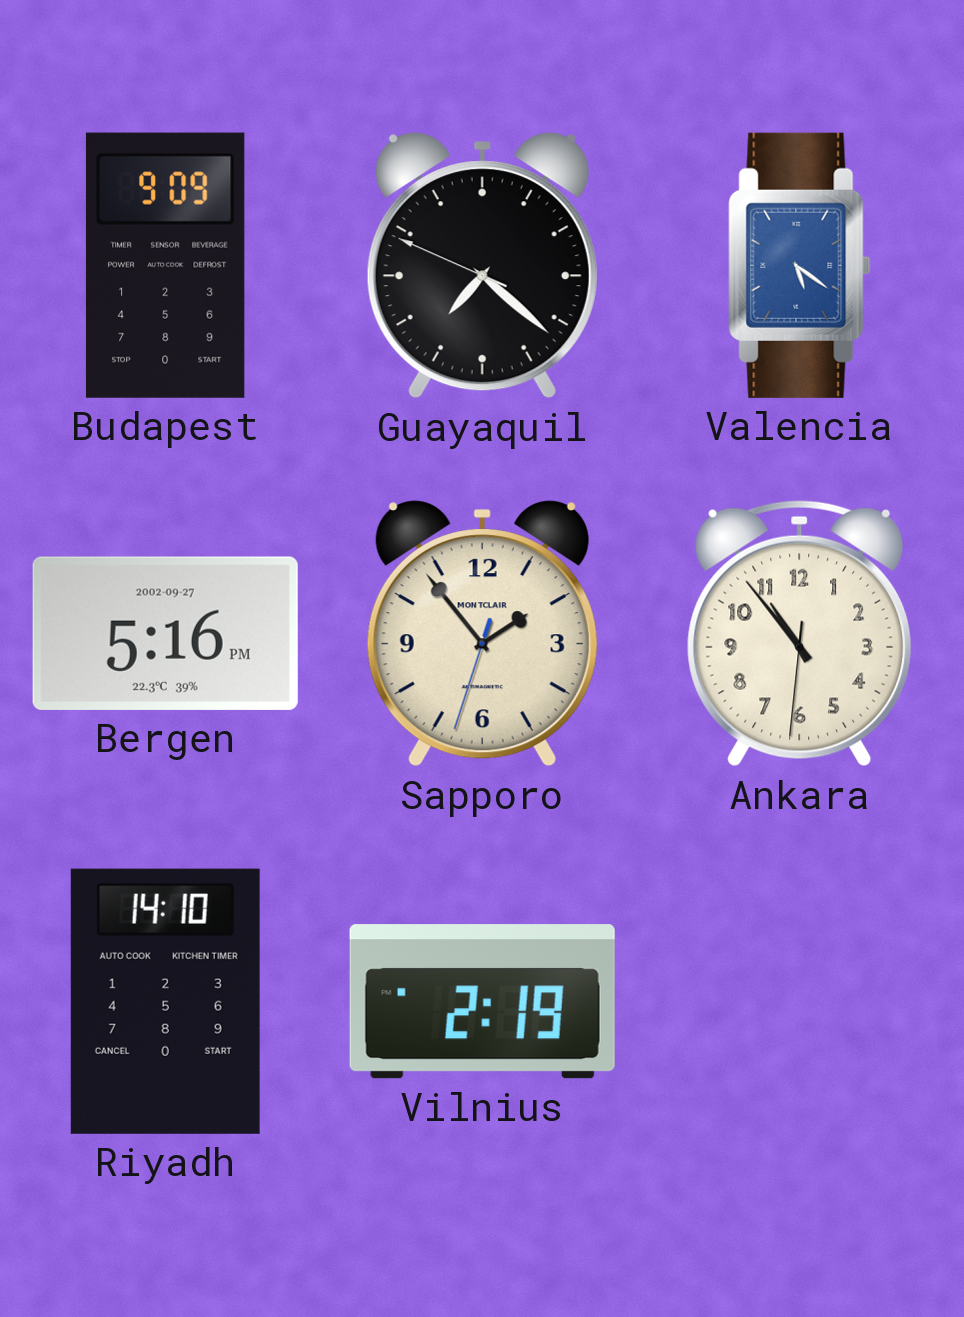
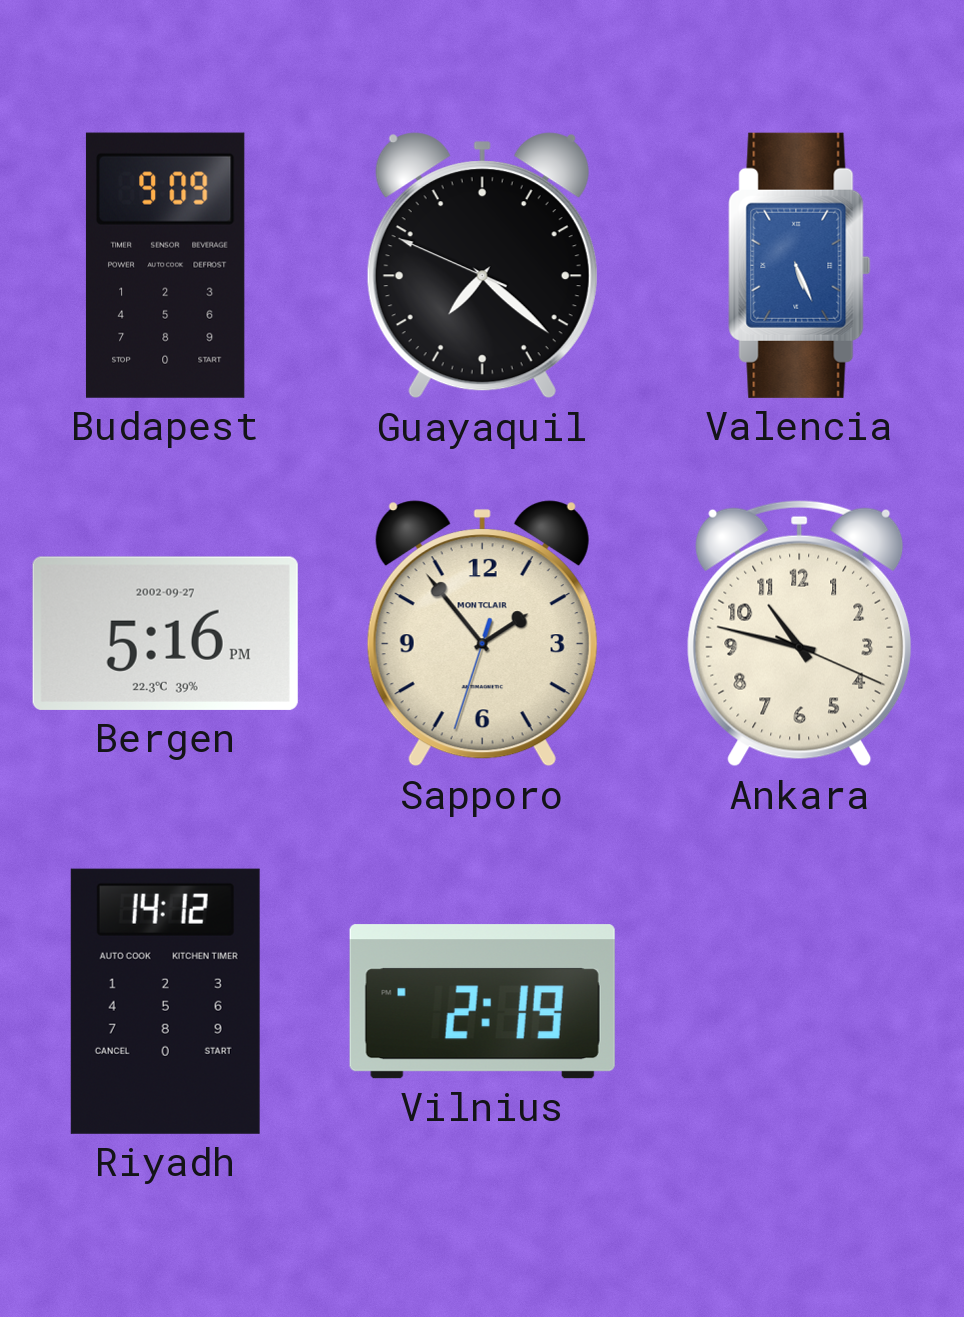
Valencia: 5:21 -> 5:26
Ankara: 10:53 -> 10:47
Riyadh: 14:10 -> 14:12
